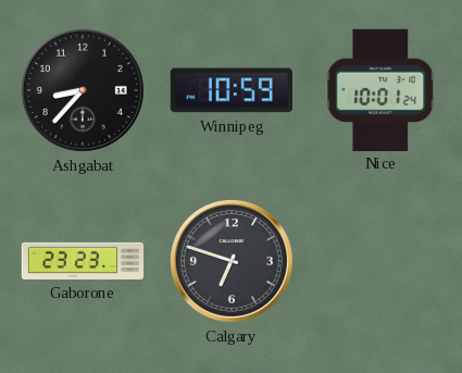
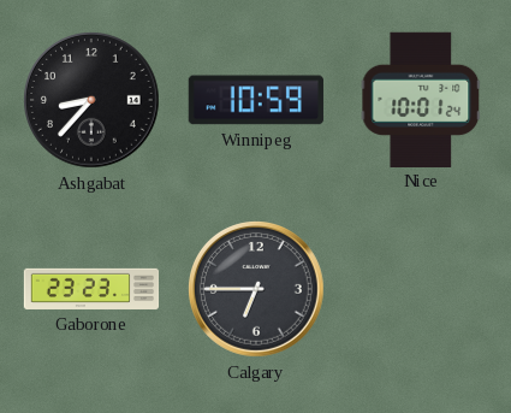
Calgary: 6:48 -> 6:45
